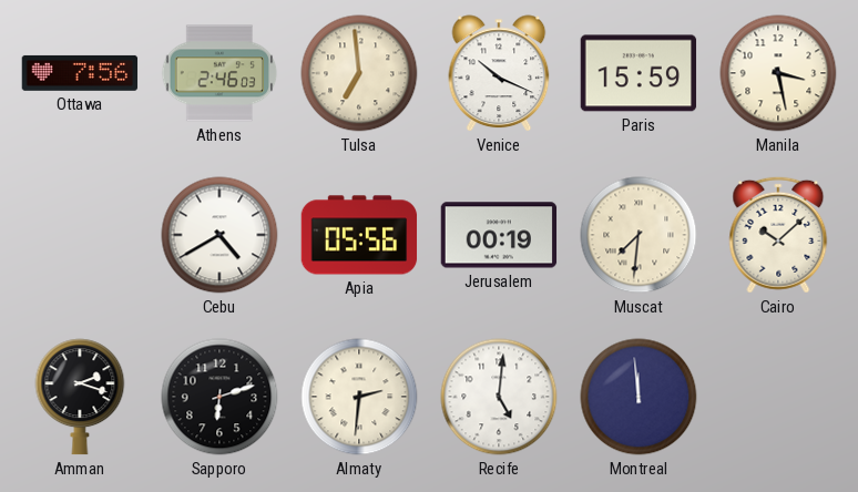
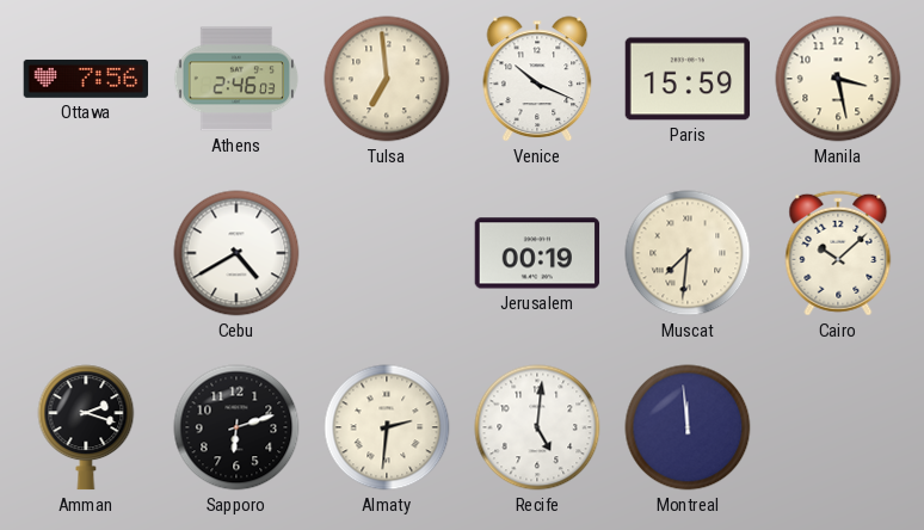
Apia: 05:56 -> none
